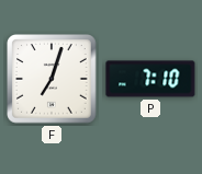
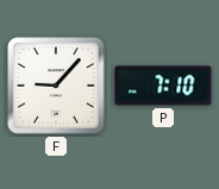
F: 7:03 -> 9:07
